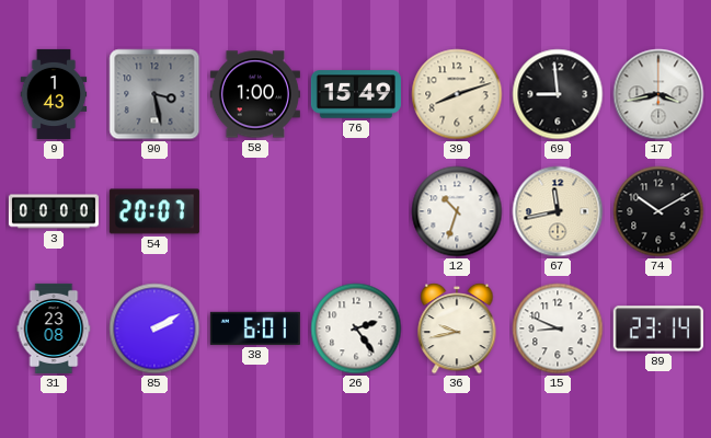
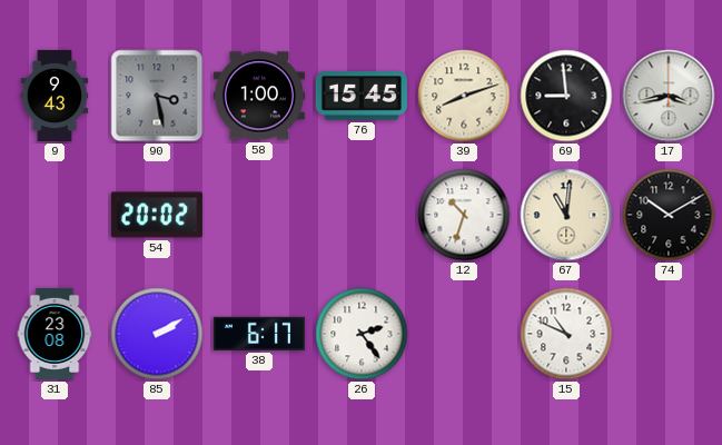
9: 1:43 -> 9:43
76: 15:49 -> 15:45
3: 00:00 -> none
54: 20:07 -> 20:02
67: 11:43 -> 11:01
38: 6:01 -> 6:17
36: 9:43 -> none
15: 8:49 -> 10:49
89: 23:14 -> none
